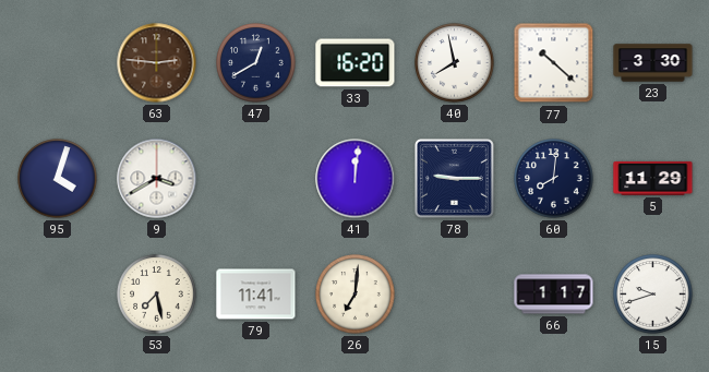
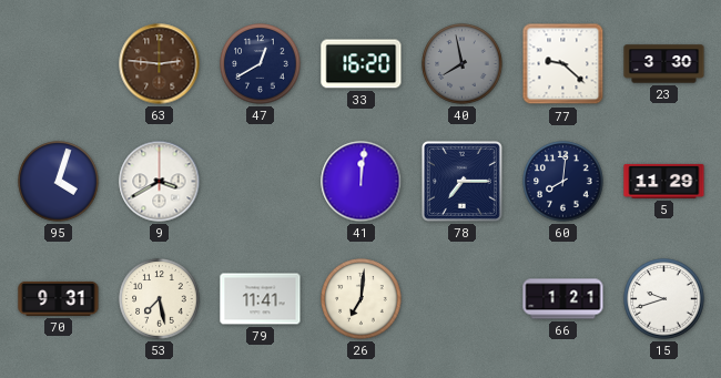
40 dial: white -> grey
77: 10:22 -> 9:22
78: 9:15 -> 7:15
70: none -> 9:31
66: 1:17 -> 1:21
